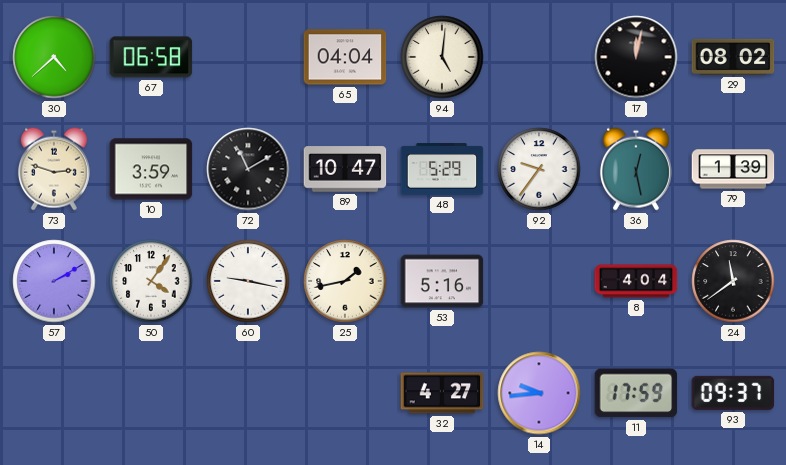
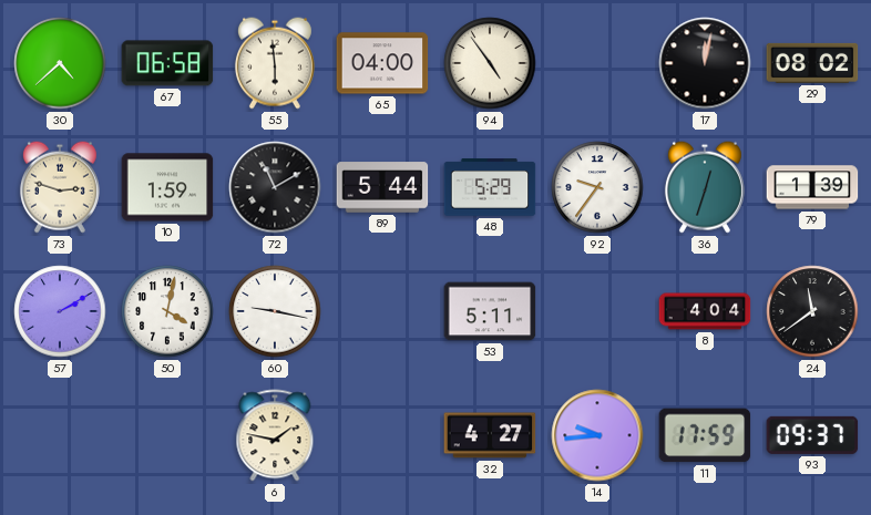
55: none -> 5:59
65: 04:04 -> 04:00
94: 5:01 -> 4:54
10: 3:59 -> 1:59
89: 10:47 -> 5:44
36: 12:28 -> 12:33
50: 4:06 -> 4:02
25: 1:43 -> none
53: 5:16 -> 5:11
6: none -> 1:47
